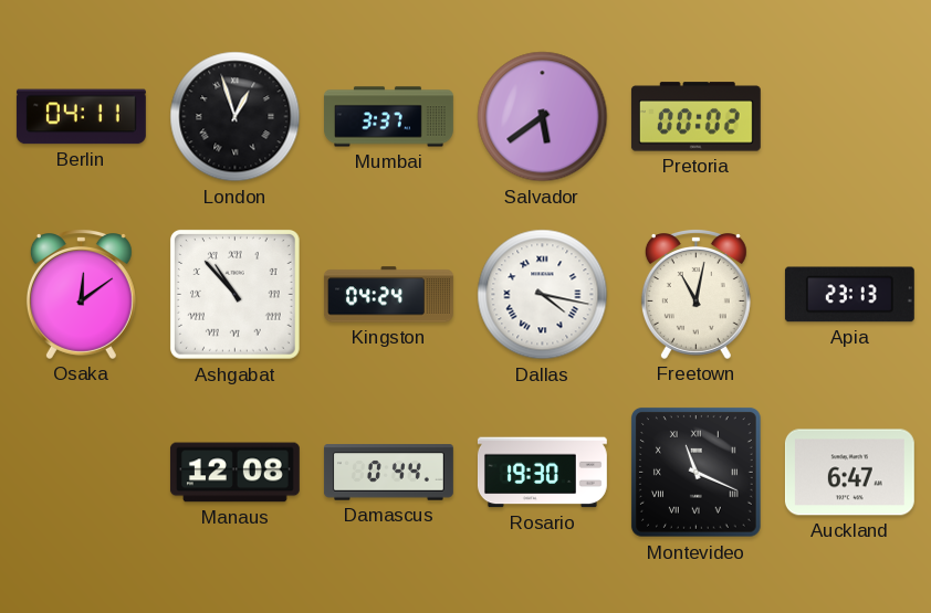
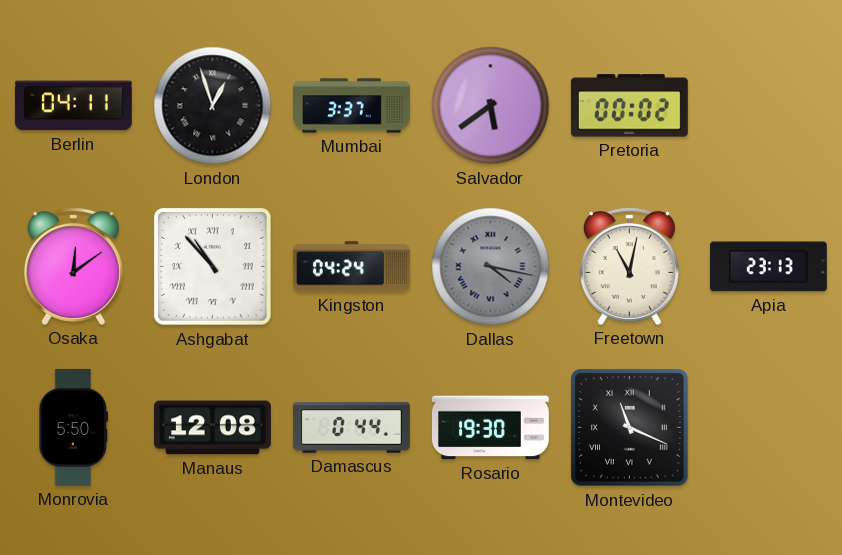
Dallas dial: white -> grey
Monrovia: none -> 5:50
Auckland: 6:47 -> none
